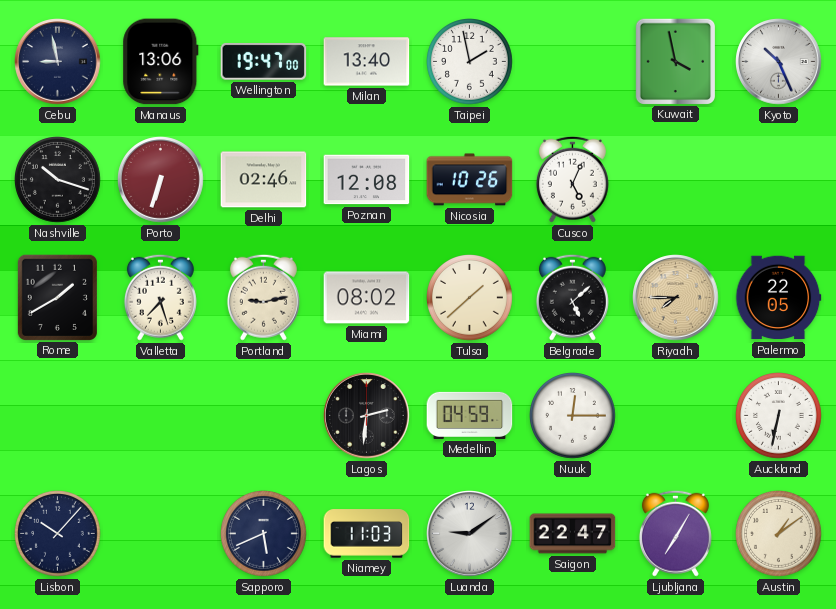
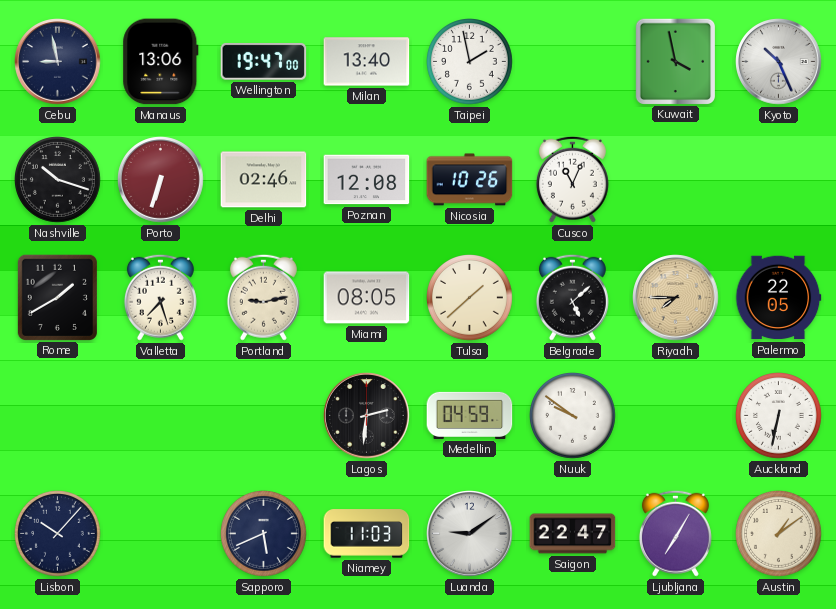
Cusco: 5:04 -> 11:04
Miami: 08:02 -> 08:05
Nuuk: 12:15 -> 9:51
